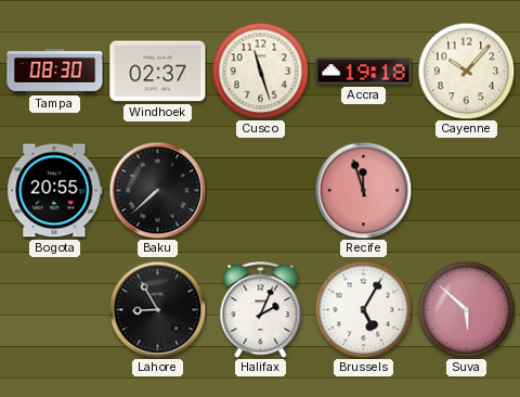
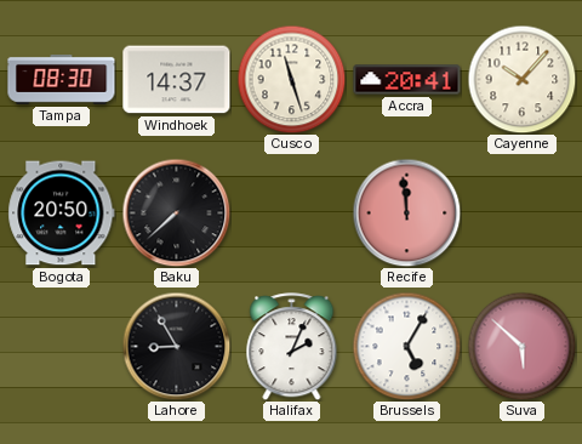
Windhoek: 02:37 -> 14:37
Accra: 19:18 -> 20:41
Bogota: 20:55 -> 20:50
Recife: 11:57 -> 11:59
